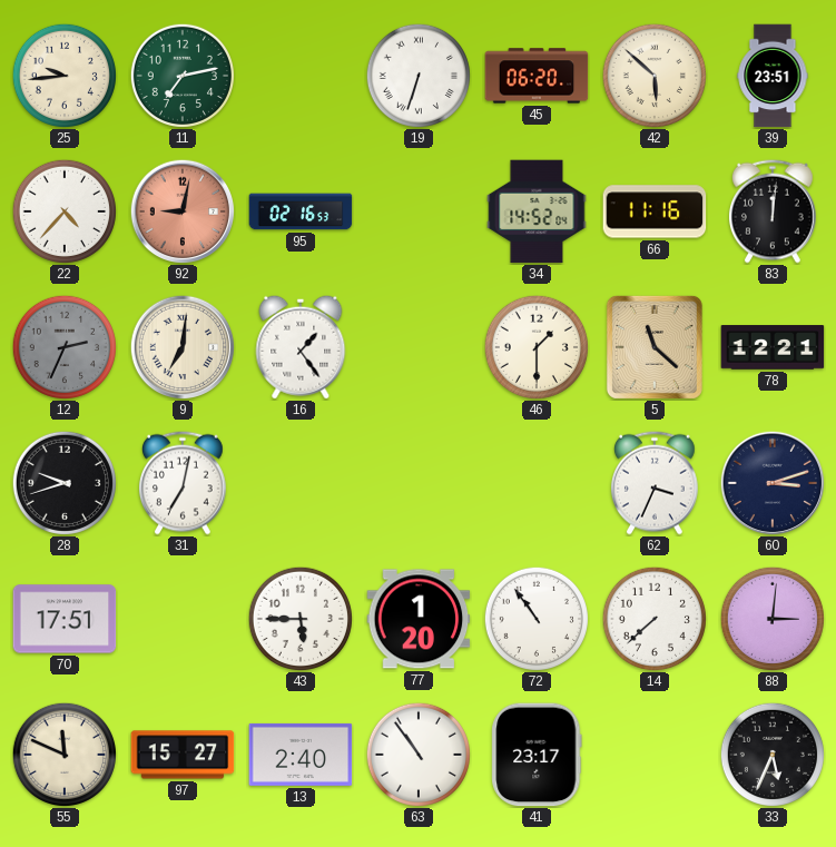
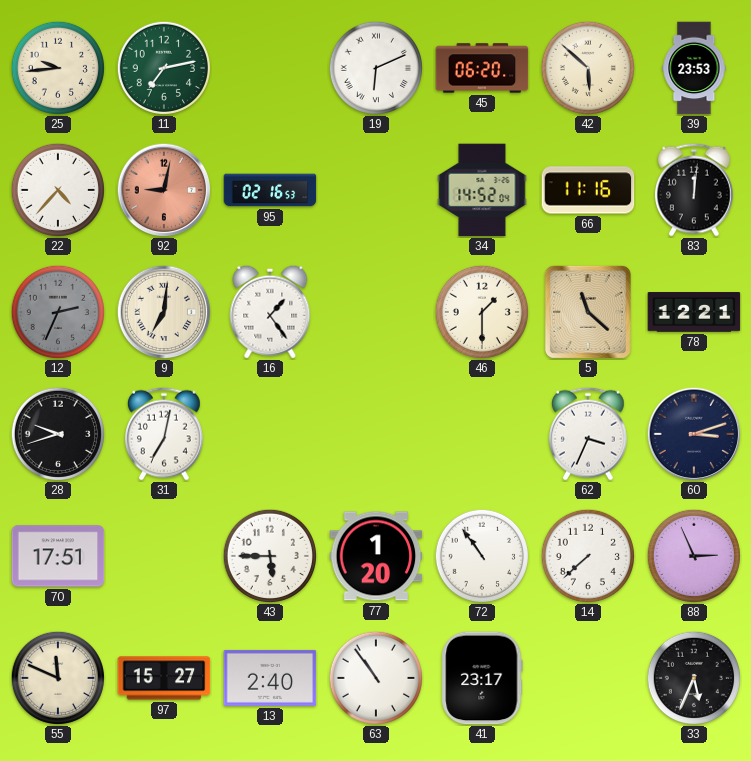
19: 6:33 -> 6:11
39: 23:51 -> 23:53
88: 3:01 -> 2:56
